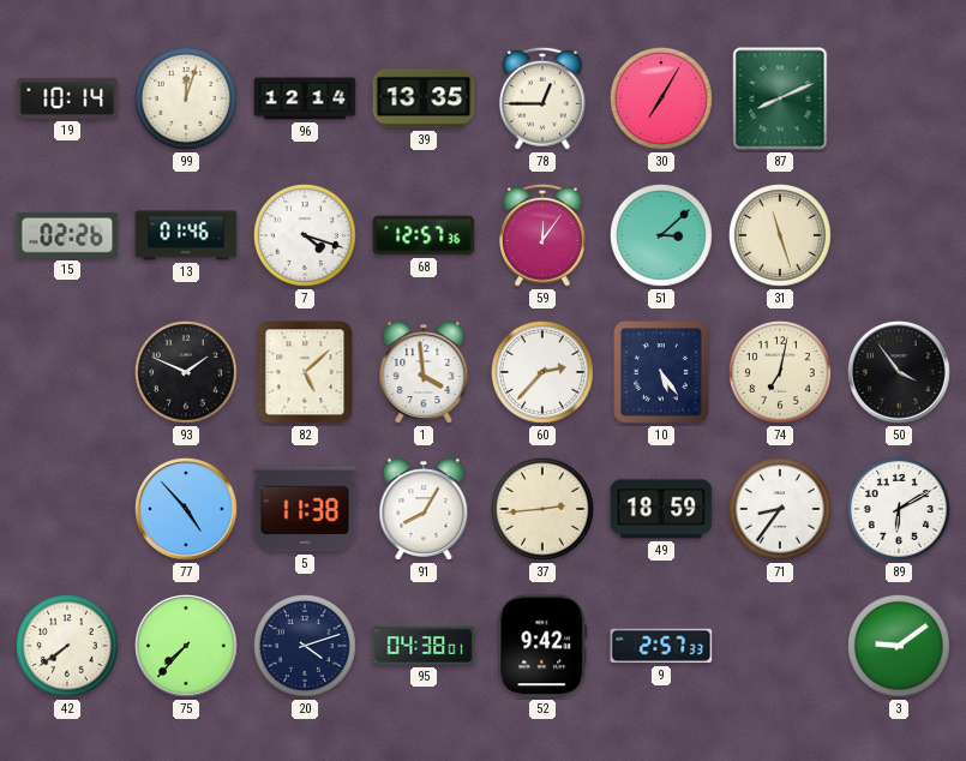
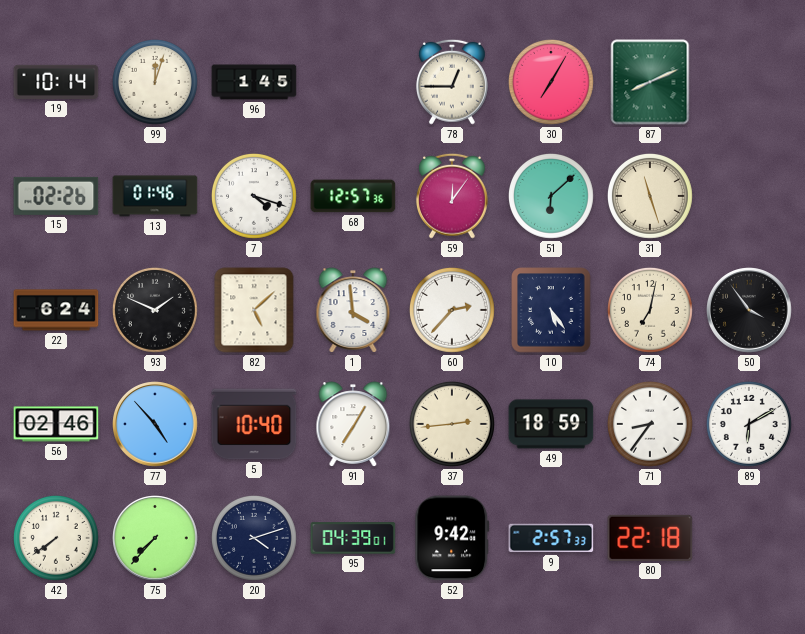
96: 12:14 -> 1:45
39: 13:35 -> none
51: 3:08 -> 6:08
22: none -> 6:24
56: none -> 02:46
5: 11:38 -> 10:40
91: 8:05 -> 7:05
95: 04:38 -> 04:39
80: none -> 22:18
3: 9:09 -> none
